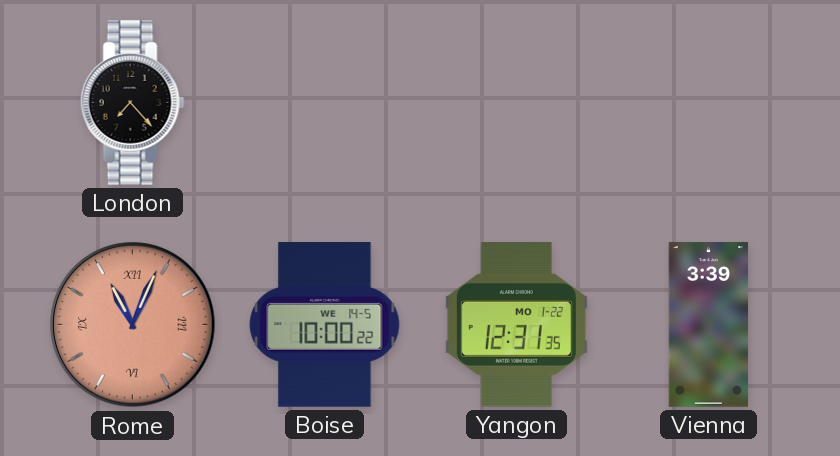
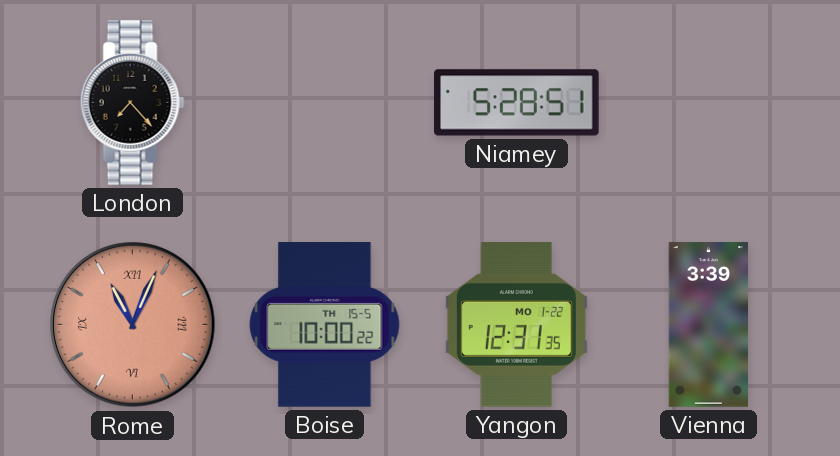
Niamey: none -> 5:28
Boise date: WE 14-5 -> TH 15-5
